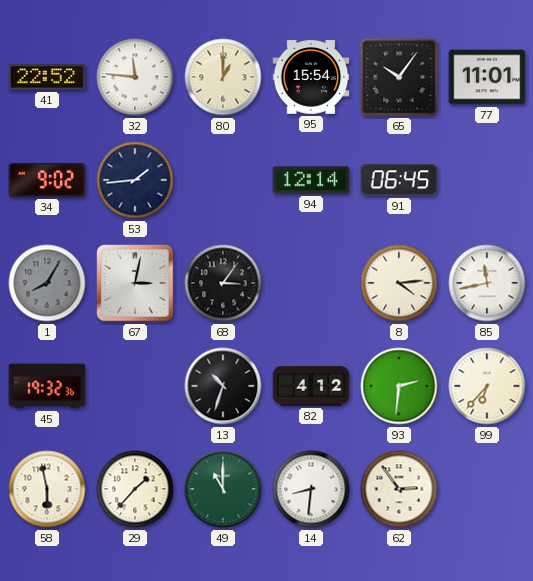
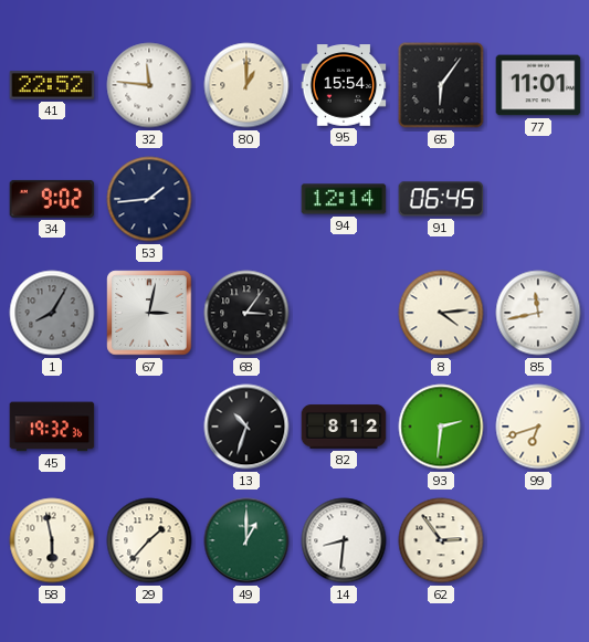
65: 10:06 -> 6:06
82: 4:12 -> 8:12
99: 6:37 -> 6:42
49: 11:00 -> 1:00
